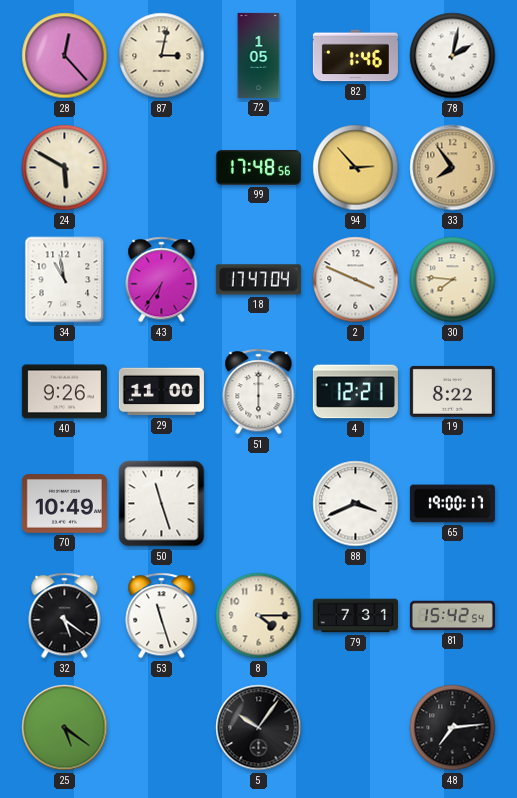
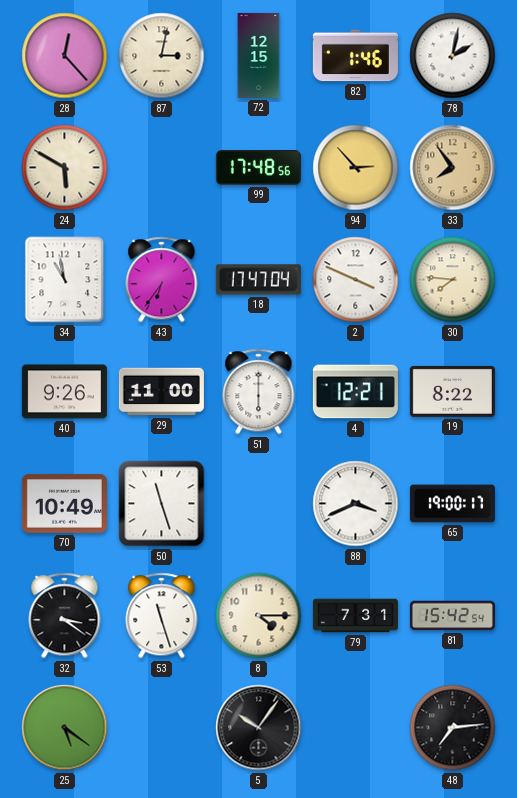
72: 1:05 -> 12:15
32: 5:21 -> 3:21
